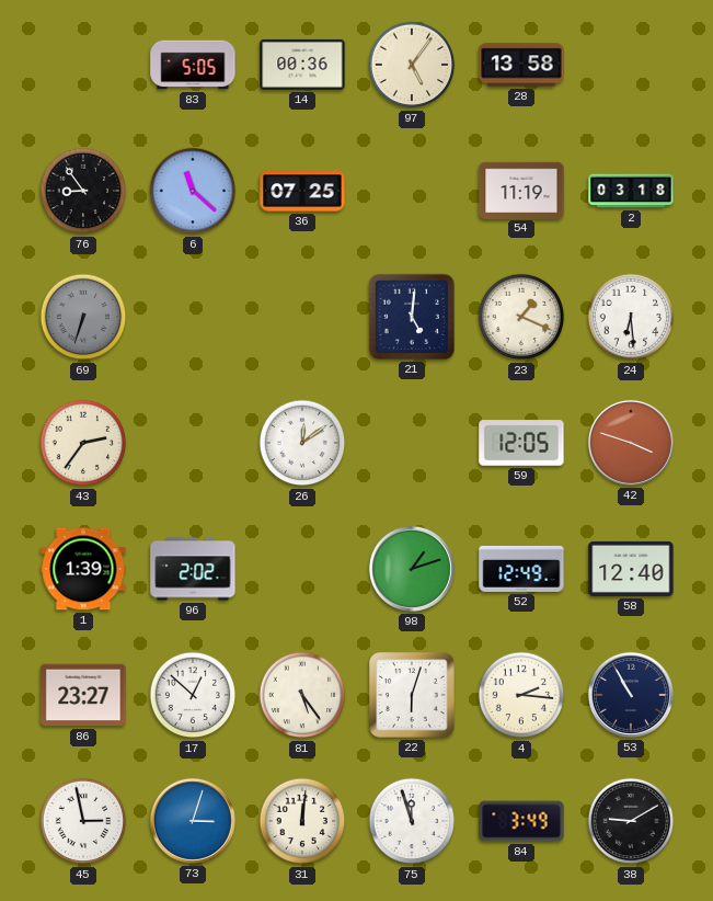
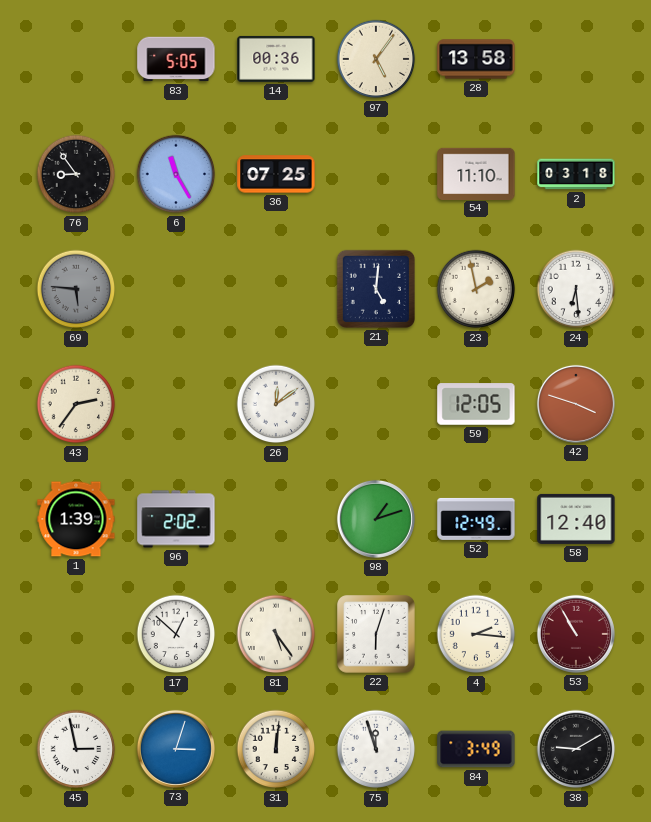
6: 11:22 -> 11:25
54: 11:19 -> 11:10
69: 6:33 -> 5:46
23: 1:19 -> 1:58
86: 23:27 -> none
53 dial: navy -> burgundy
